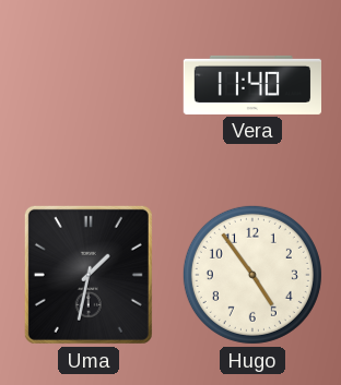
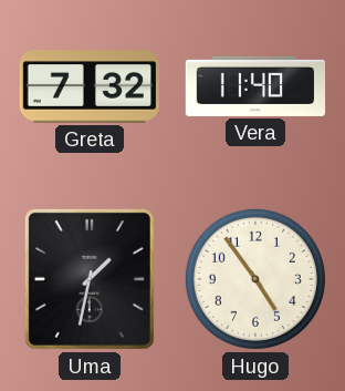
Greta: none -> 7:32
